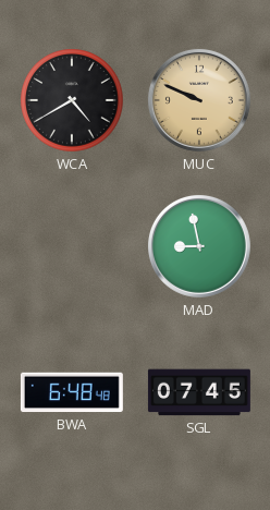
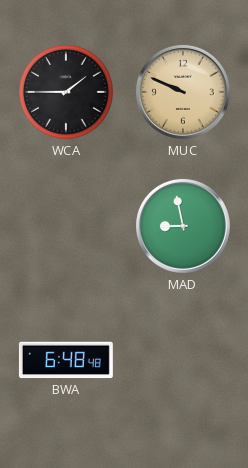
WCA: 4:40 -> 1:45
SGL: 07:45 -> none
